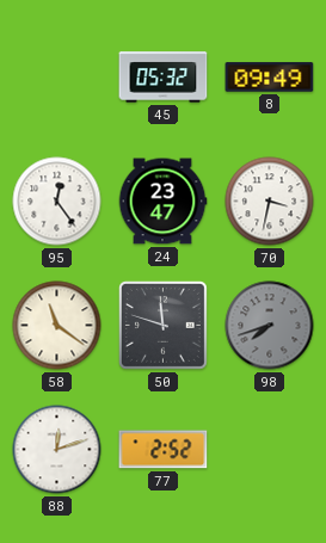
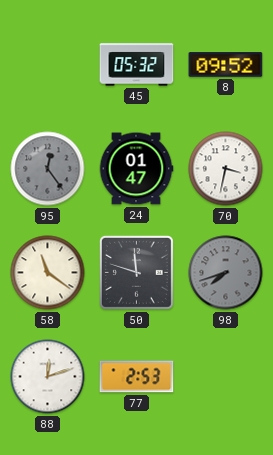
8: 09:49 -> 09:52
95 dial: white -> grey
24: 23:47 -> 01:47
77: 2:52 -> 2:53
